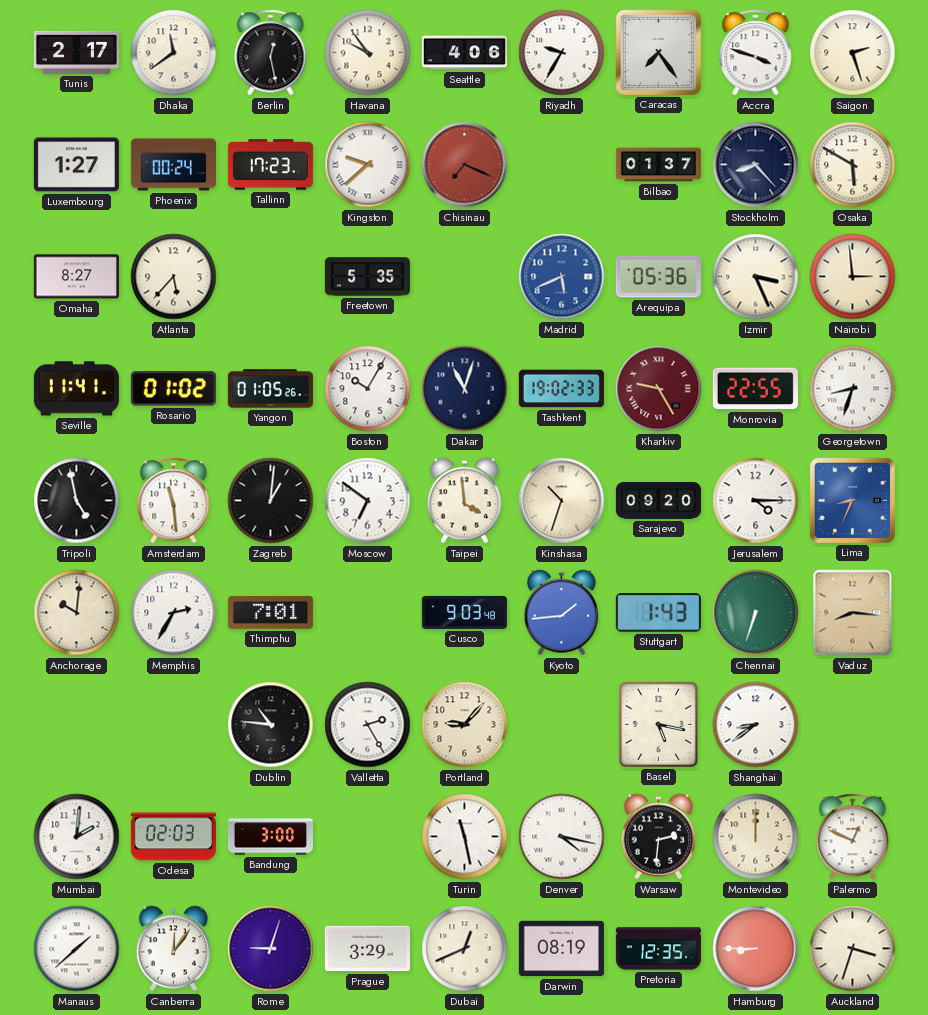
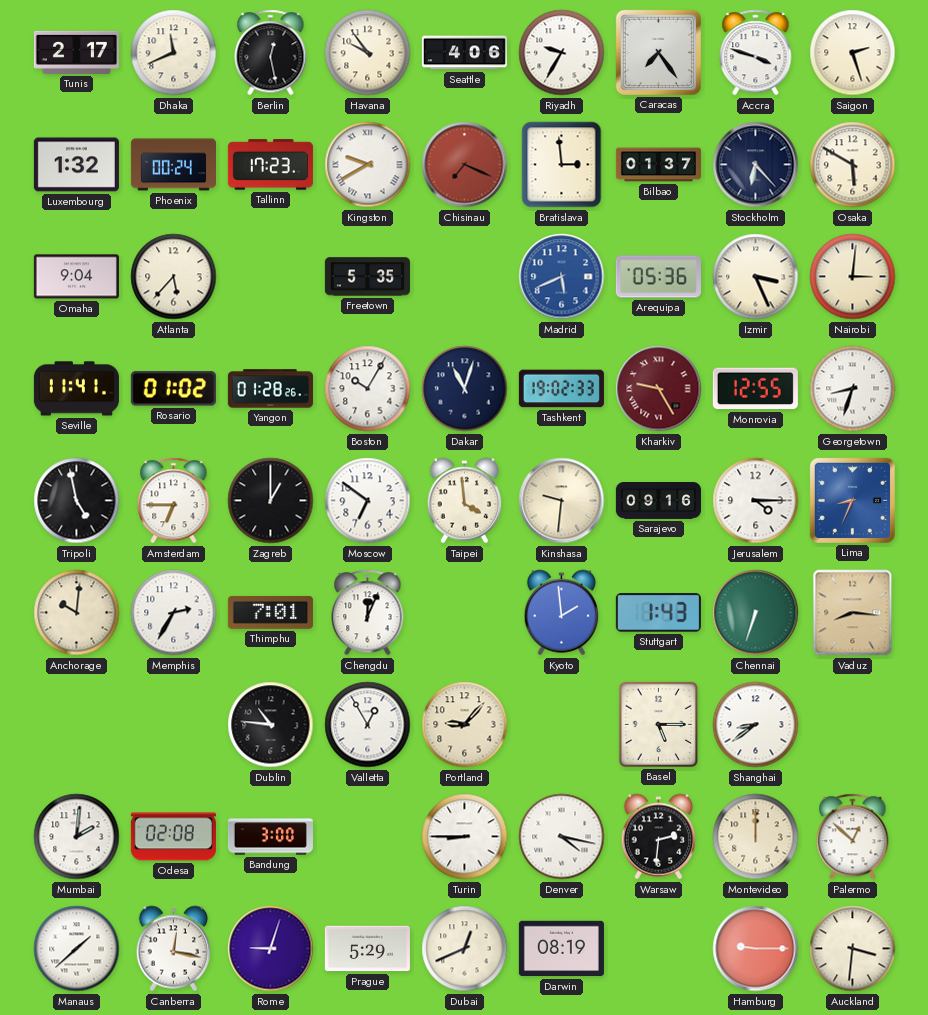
Dhaka: 11:39 -> 11:41
Luxembourg: 1:27 -> 1:32
Kingston: 9:38 -> 9:40
Bratislava: none -> 2:59
Stockholm: 8:23 -> 6:23
Omaha: 8:27 -> 9:04
Nairobi: 2:59 -> 3:01
Yangon: 01:05 -> 01:28
Monrovia: 22:55 -> 12:55
Amsterdam: 11:29 -> 6:45
Zagreb: 1:01 -> 1:00
Kinshasa: 10:33 -> 9:31
Sarajevo: 09:20 -> 09:16
Chengdu: none -> 12:04
Cusco: 9:03 -> none
Kyoto: 1:44 -> 1:59
Valletta: 2:25 -> 12:55
Basel: 5:17 -> 5:15
Odesa: 02:03 -> 02:08
Turin: 11:28 -> 8:45
Palermo: 12:49 -> 12:52
Canberra: 12:06 -> 12:17
Prague: 3:29 -> 5:29
Pretoria: 12:35 -> none
Hamburg: 8:45 -> 9:15
Auckland: 3:33 -> 3:31
